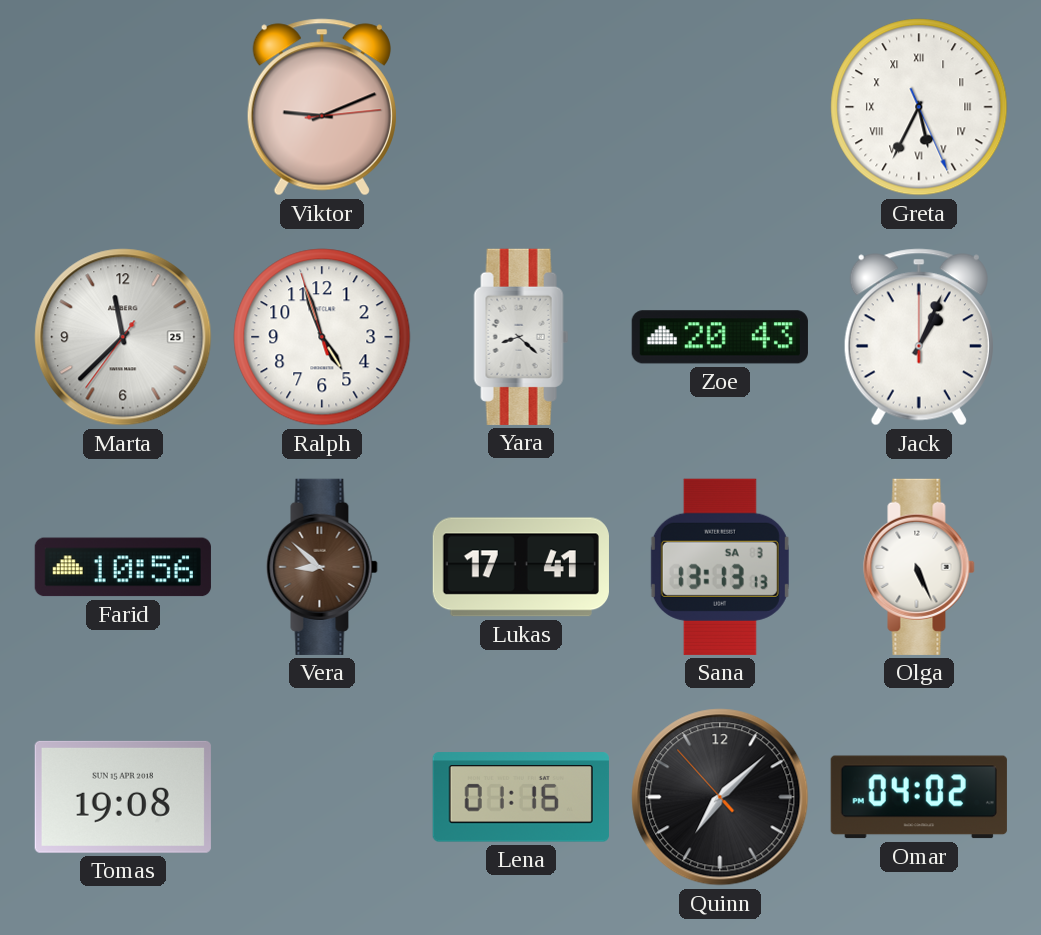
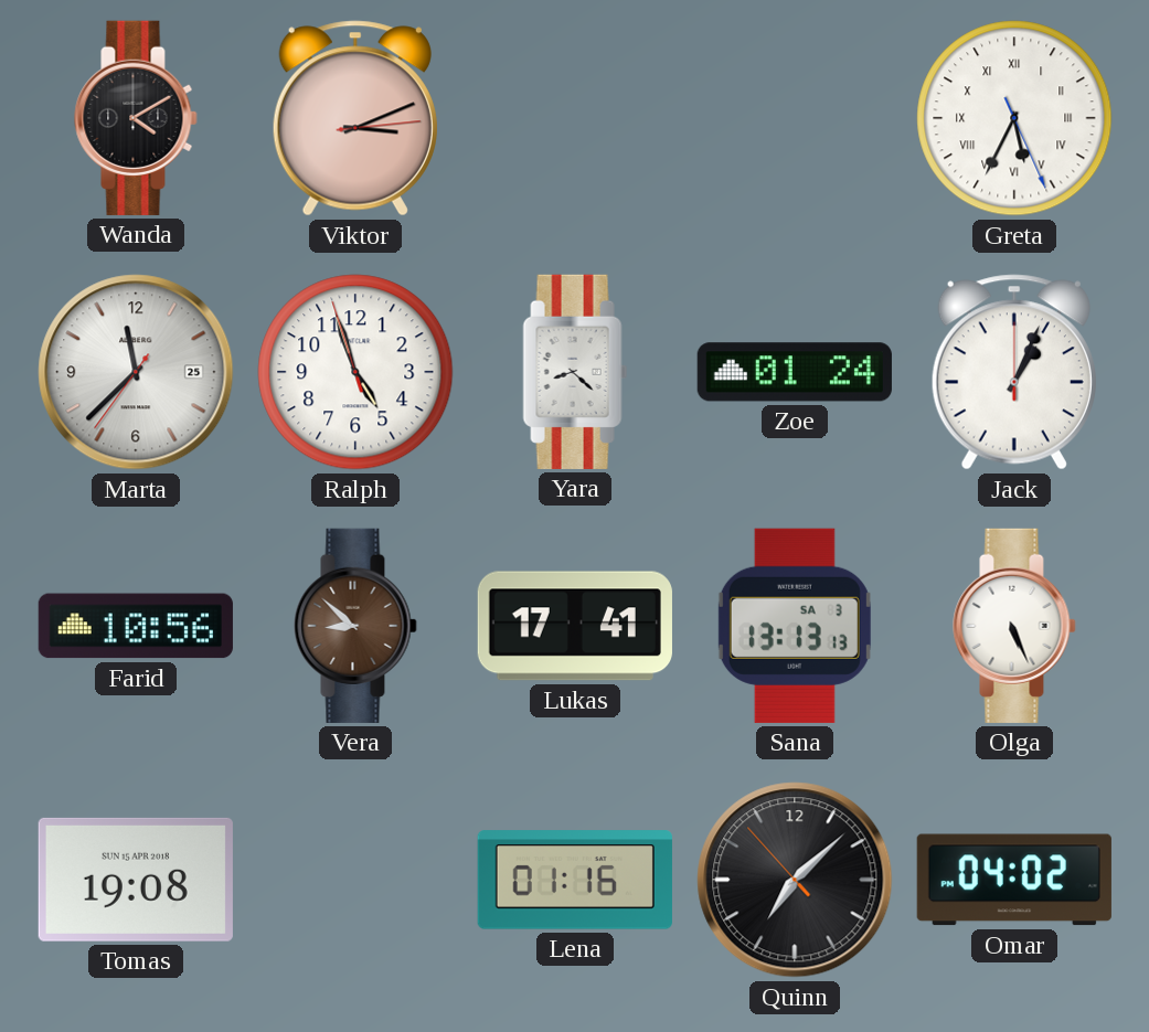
Wanda: none -> 4:10
Viktor: 9:11 -> 3:11
Zoe: 20:43 -> 01:24
